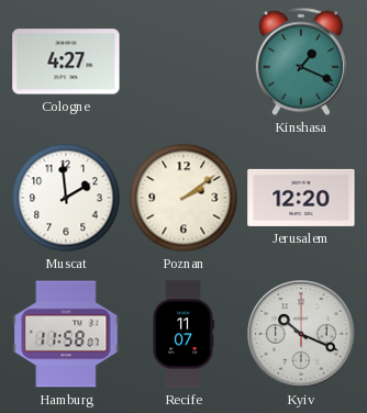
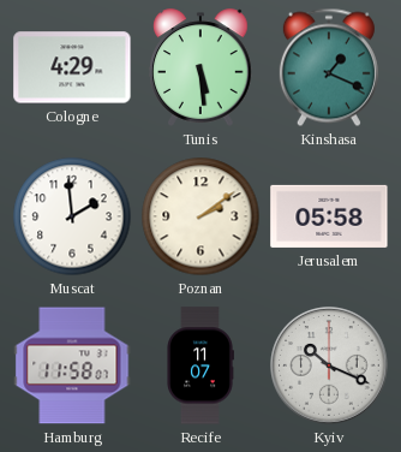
Cologne: 4:27 -> 4:29
Tunis: none -> 5:29
Jerusalem: 12:20 -> 05:58
